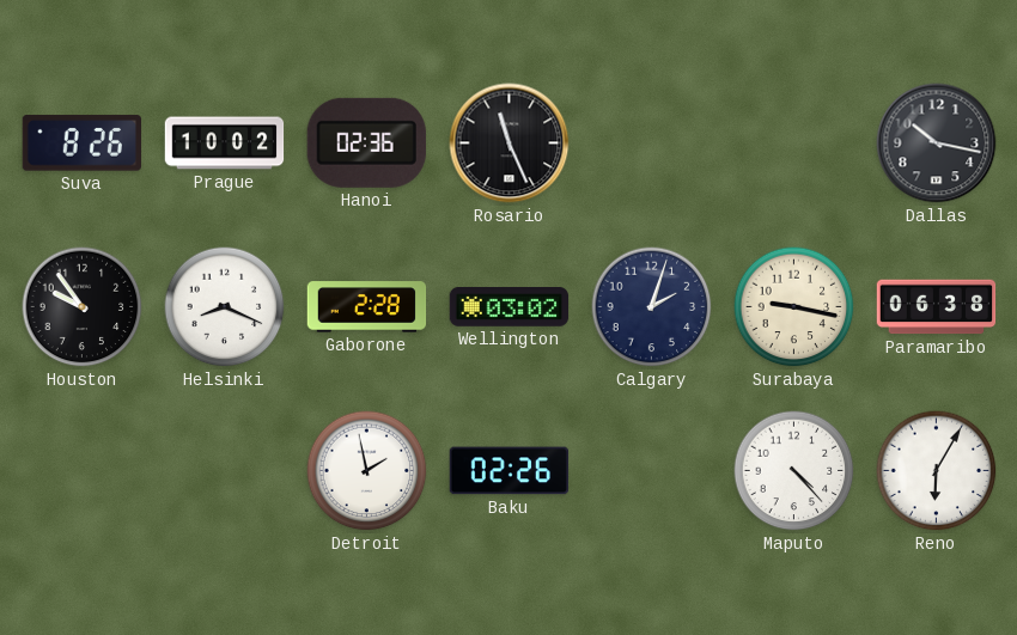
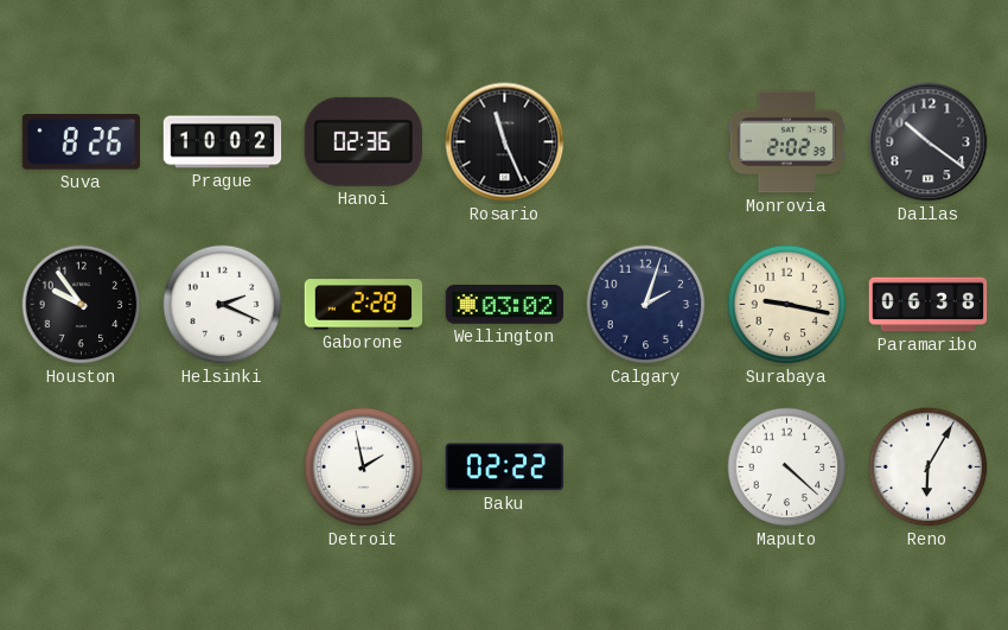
Monrovia: none -> 2:02
Dallas: 10:17 -> 10:21
Helsinki: 8:19 -> 2:19
Baku: 02:26 -> 02:22
Maputo: 4:23 -> 4:22
